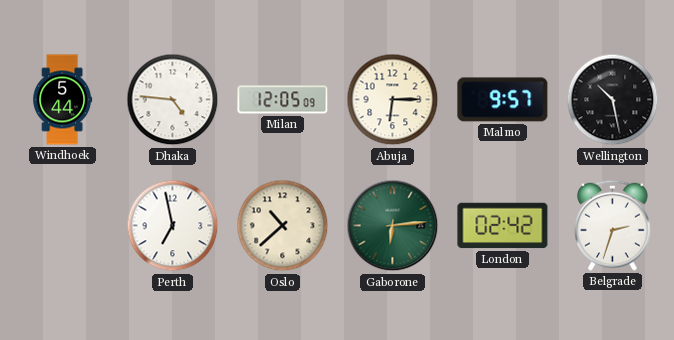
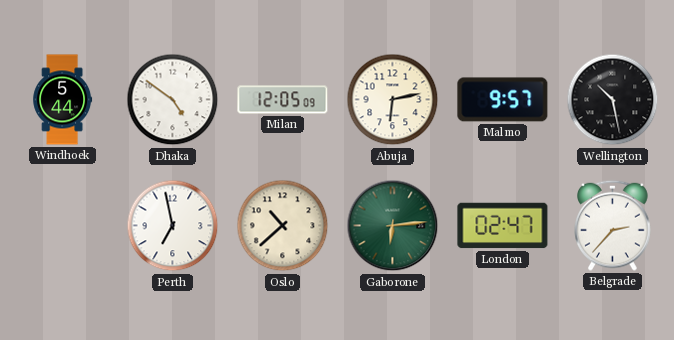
Dhaka: 4:46 -> 4:51
Abuja: 6:15 -> 6:13
London: 02:42 -> 02:47
Belgrade: 2:33 -> 2:37
